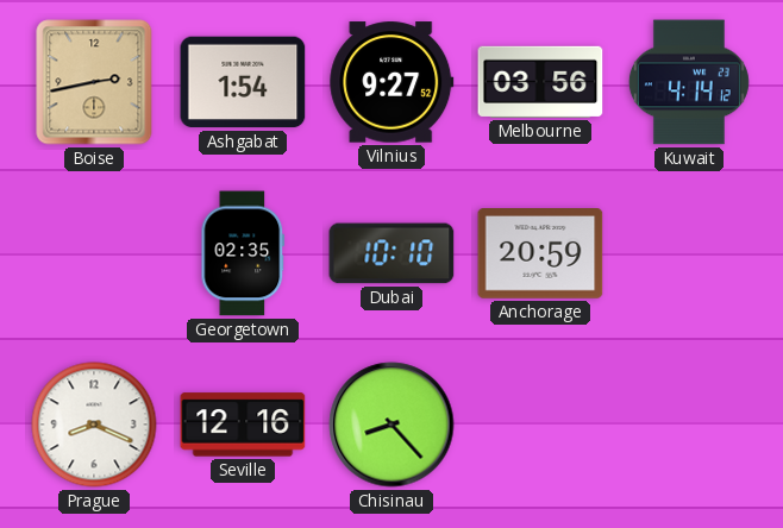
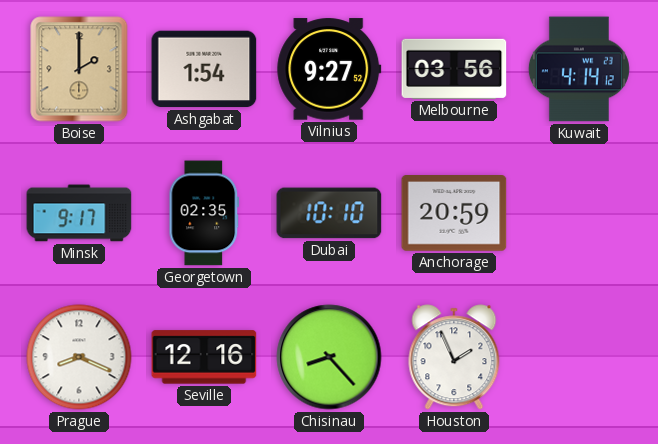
Boise: 2:43 -> 2:00
Minsk: none -> 9:17
Houston: none -> 1:56
